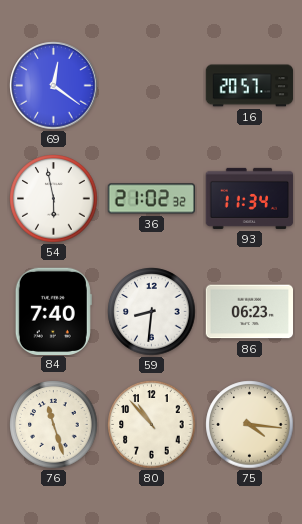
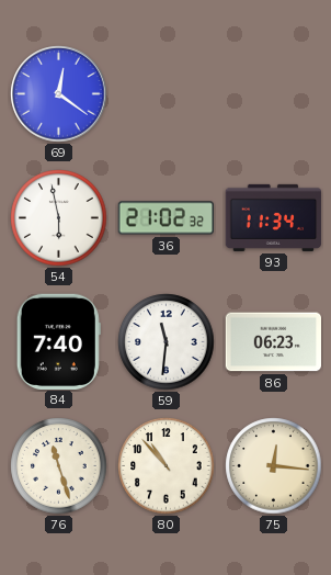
16: 20:57 -> none
59: 8:31 -> 11:31
75: 4:16 -> 12:16
